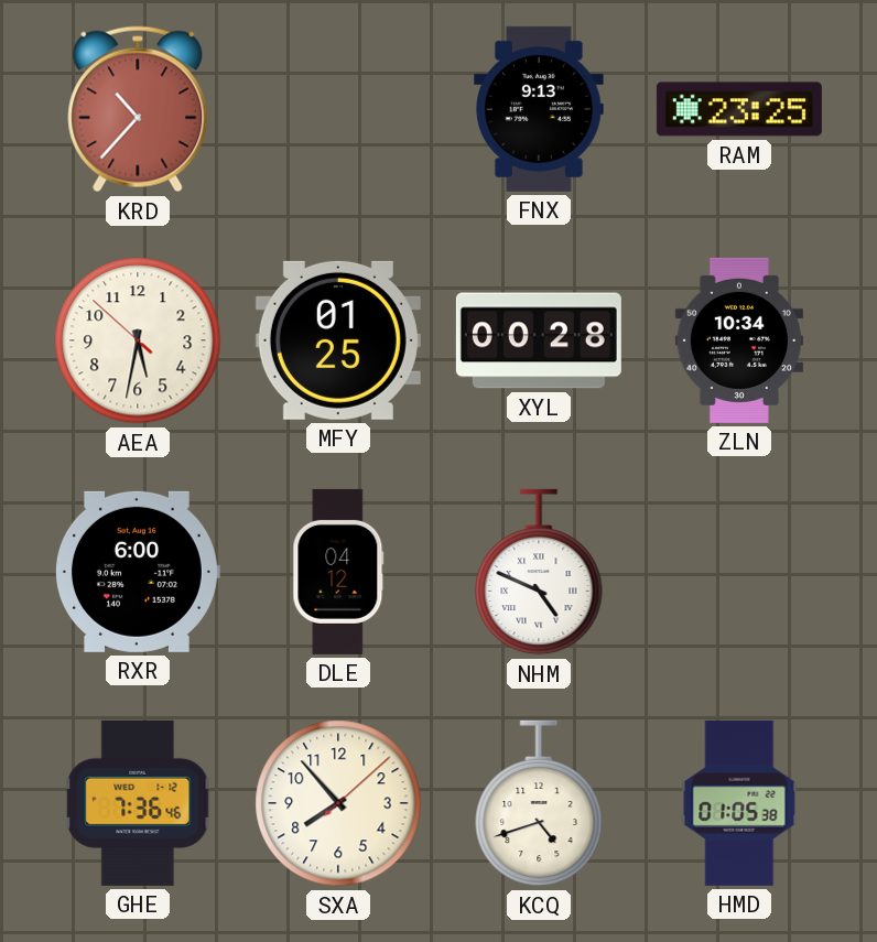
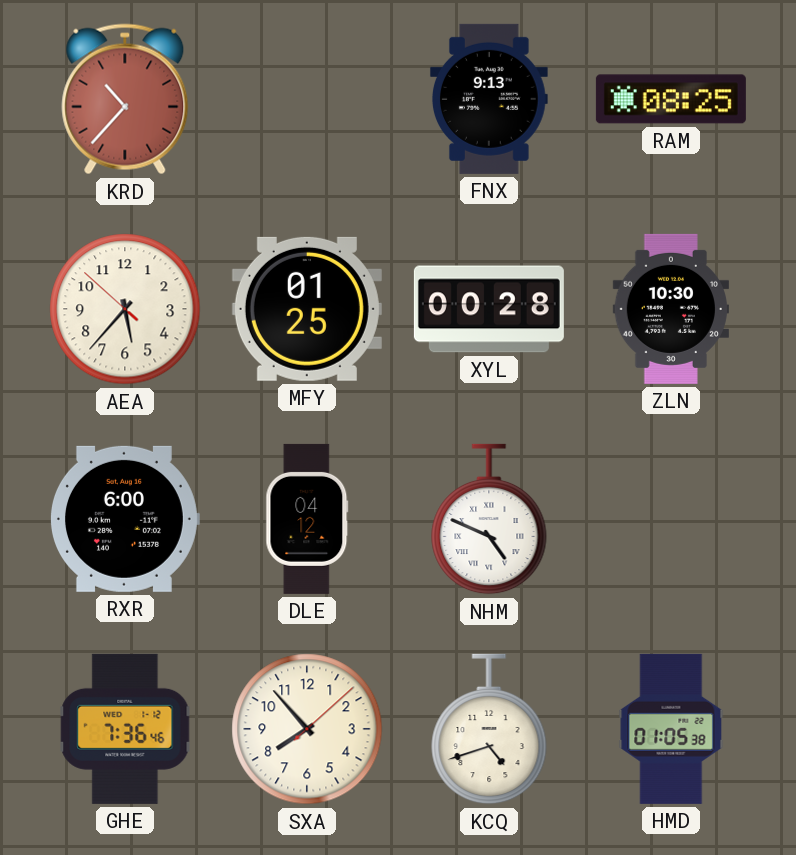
RAM: 23:25 -> 08:25
AEA: 5:31 -> 5:36
ZLN: 10:34 -> 10:30
